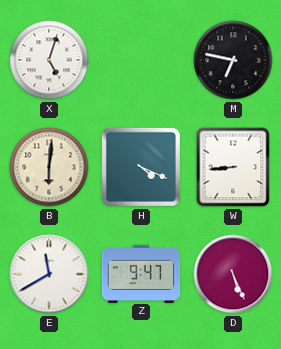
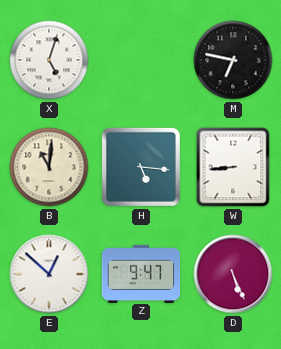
B: 6:01 -> 11:01
H: 4:19 -> 5:16
E: 11:40 -> 12:52
